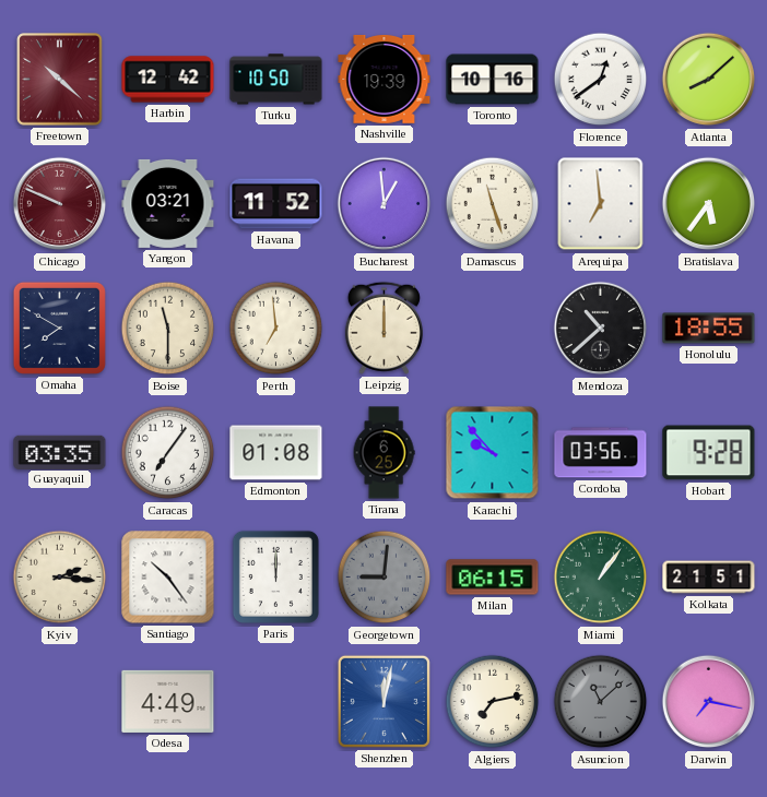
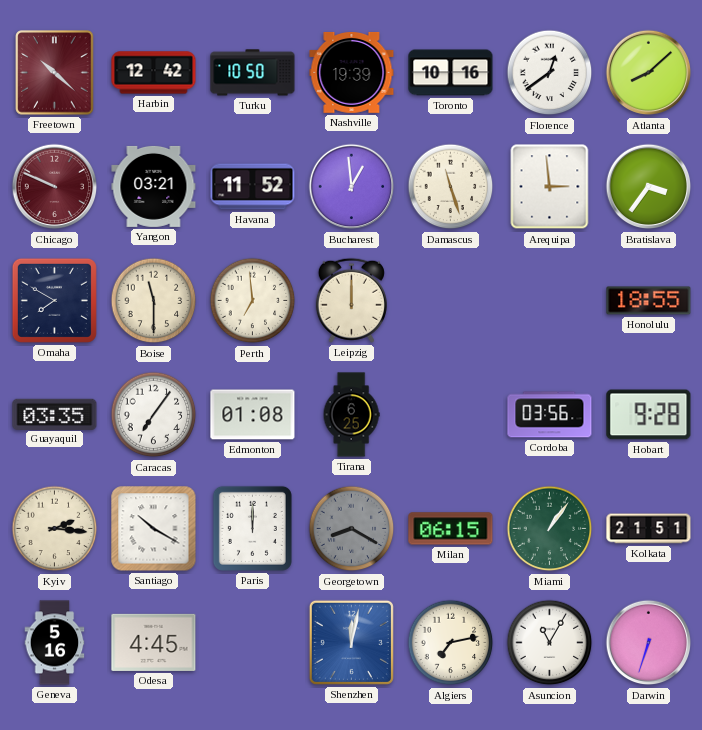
Arequipa: 6:59 -> 2:59
Bratislava: 5:36 -> 3:36
Mendoza: 10:38 -> none
Karachi: 9:53 -> none
Santiago: 10:24 -> 10:20
Georgetown: 9:01 -> 8:20
Geneva: none -> 5:16
Odesa: 4:49 -> 4:45
Asuncion: 11:08 -> 11:05
Asuncion dial: grey -> white
Darwin: 7:17 -> 6:33
